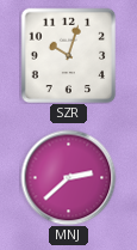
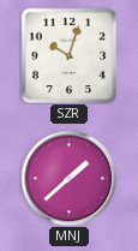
MNJ: 2:38 -> 1:38
